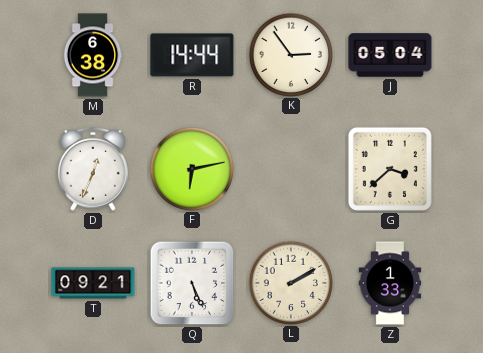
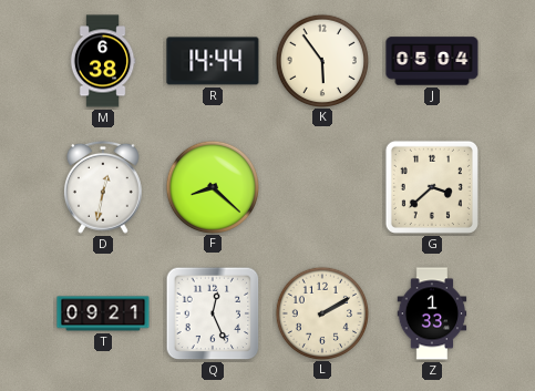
K: 2:54 -> 5:54
D: 12:34 -> 12:32
F: 6:13 -> 8:22
Q: 5:26 -> 12:26
